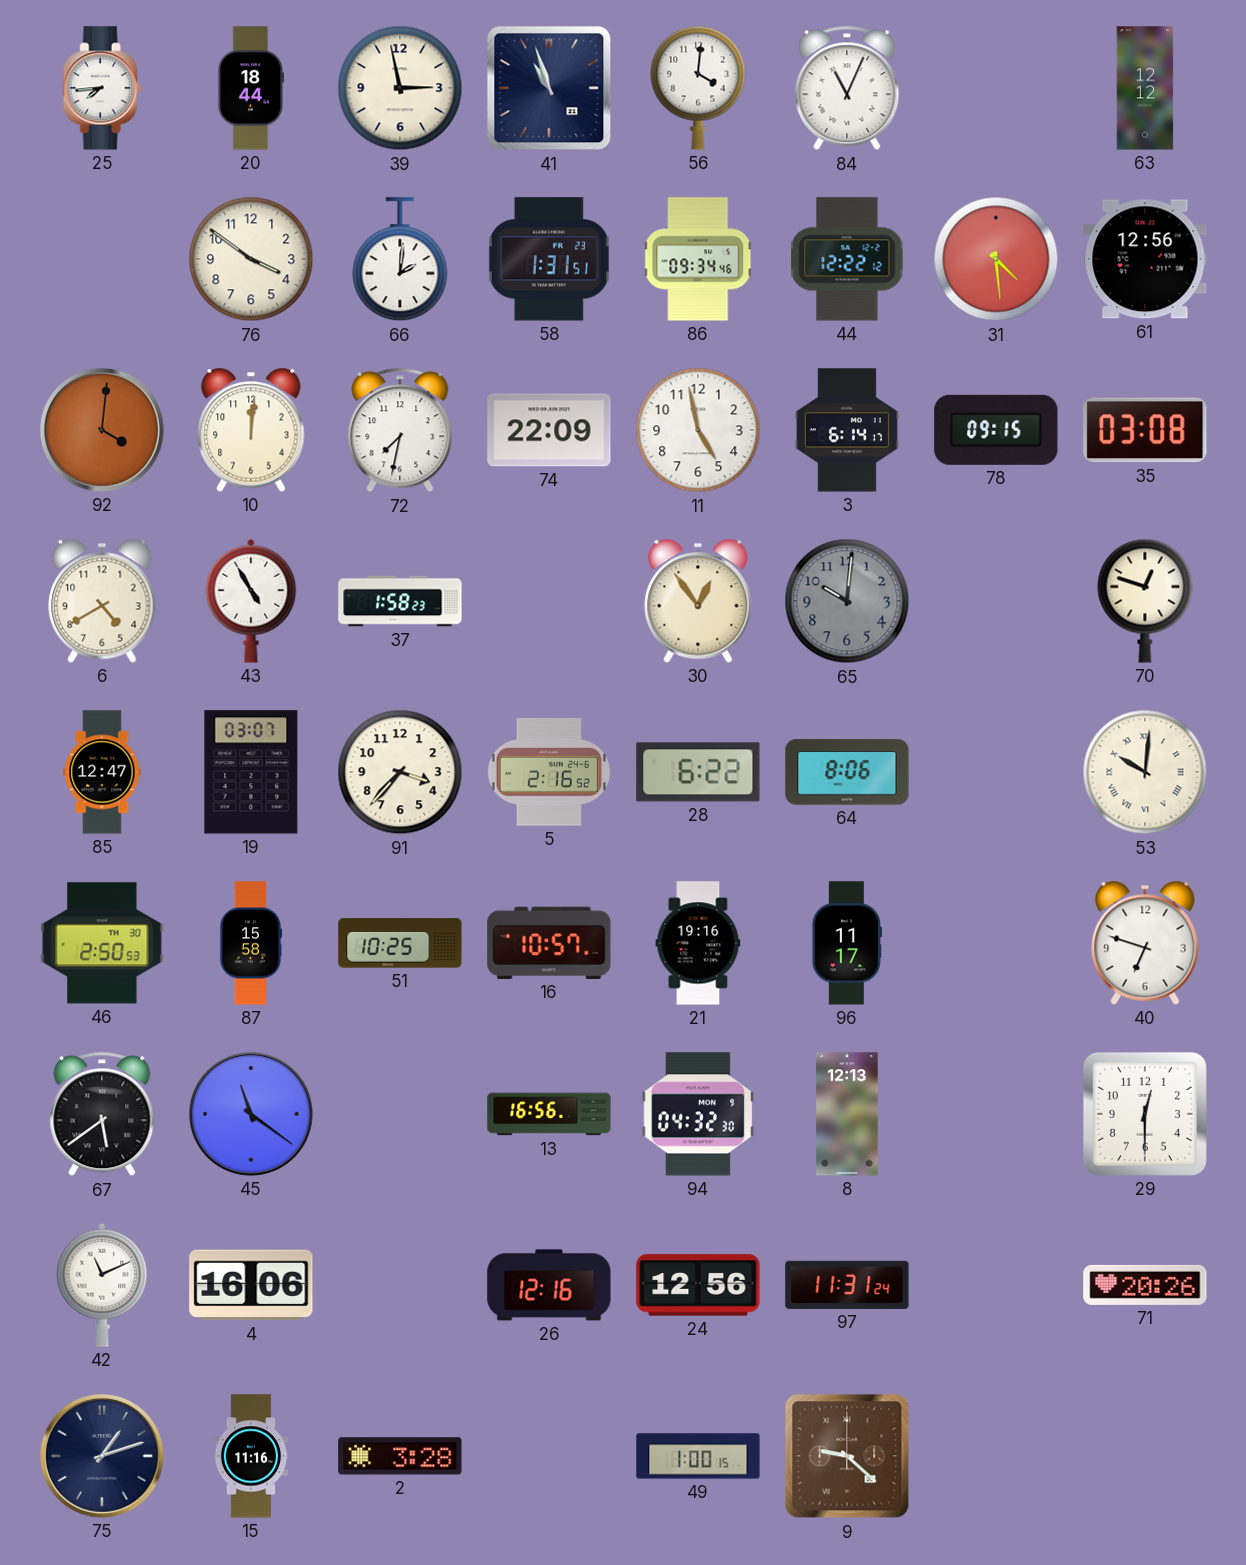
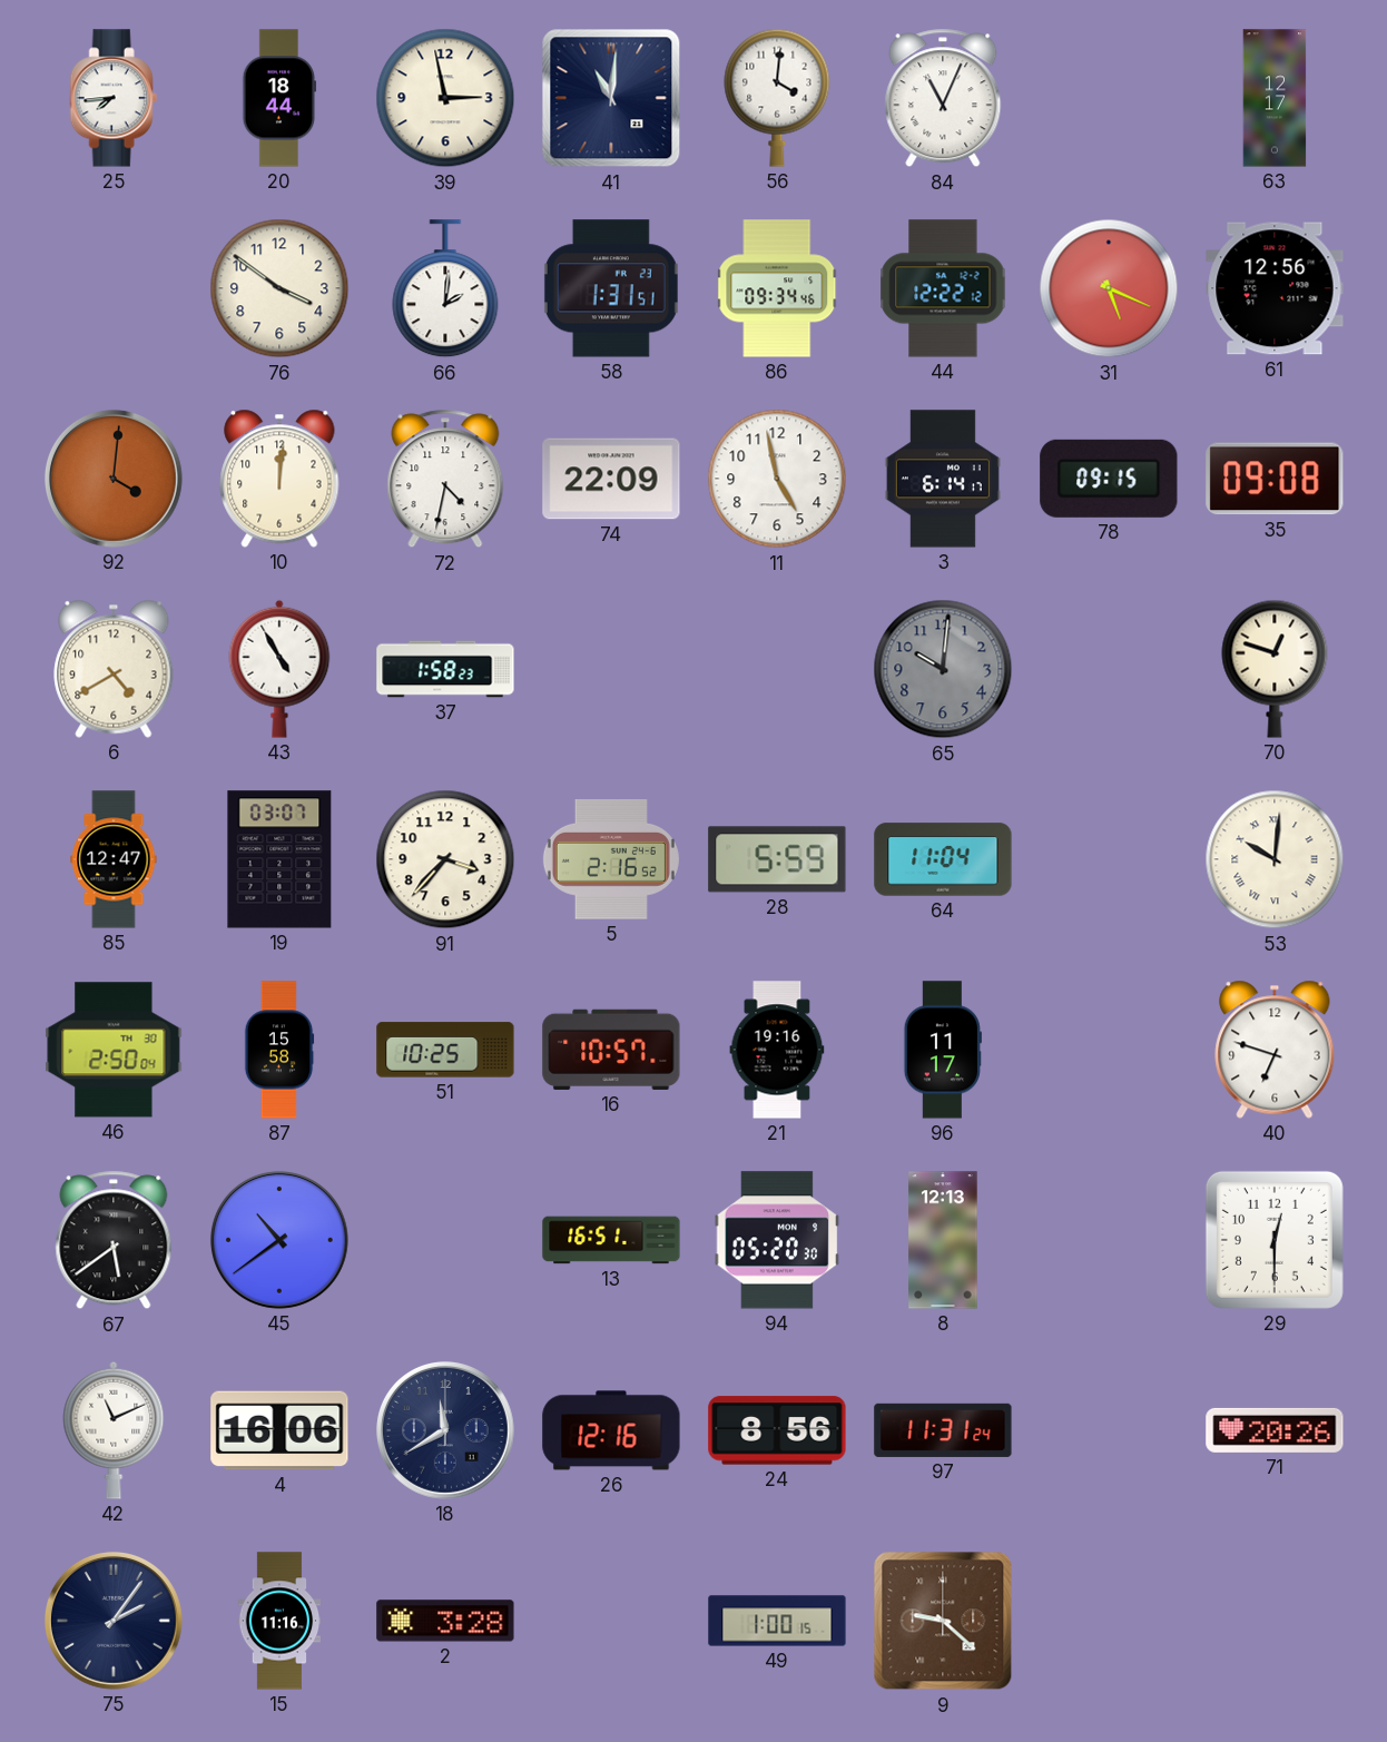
41: 10:57 -> 11:01
63: 12:12 -> 12:17
31: 4:29 -> 5:19
72: 7:32 -> 4:32
35: 03:08 -> 09:08
30: 12:54 -> none
28: 6:22 -> 5:59
64: 8:06 -> 11:04
46: 2:50:53 -> 2:50:04
45: 11:21 -> 10:39
13: 16:56 -> 16:51
94: 04:32 -> 05:20
18: none -> 11:40
24: 12:56 -> 8:56
75: 1:12 -> 2:06
